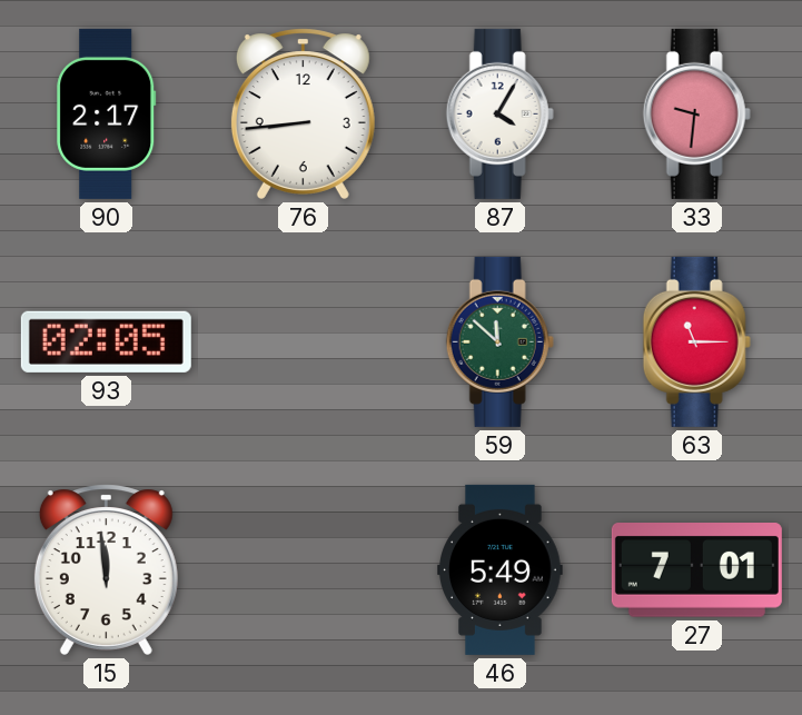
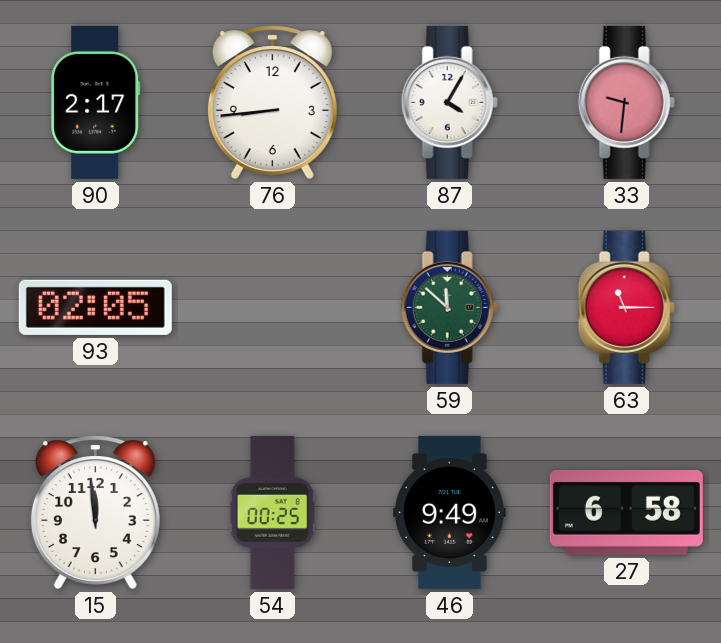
54: none -> 00:25
46: 5:49 -> 9:49
27: 7:01 -> 6:58
